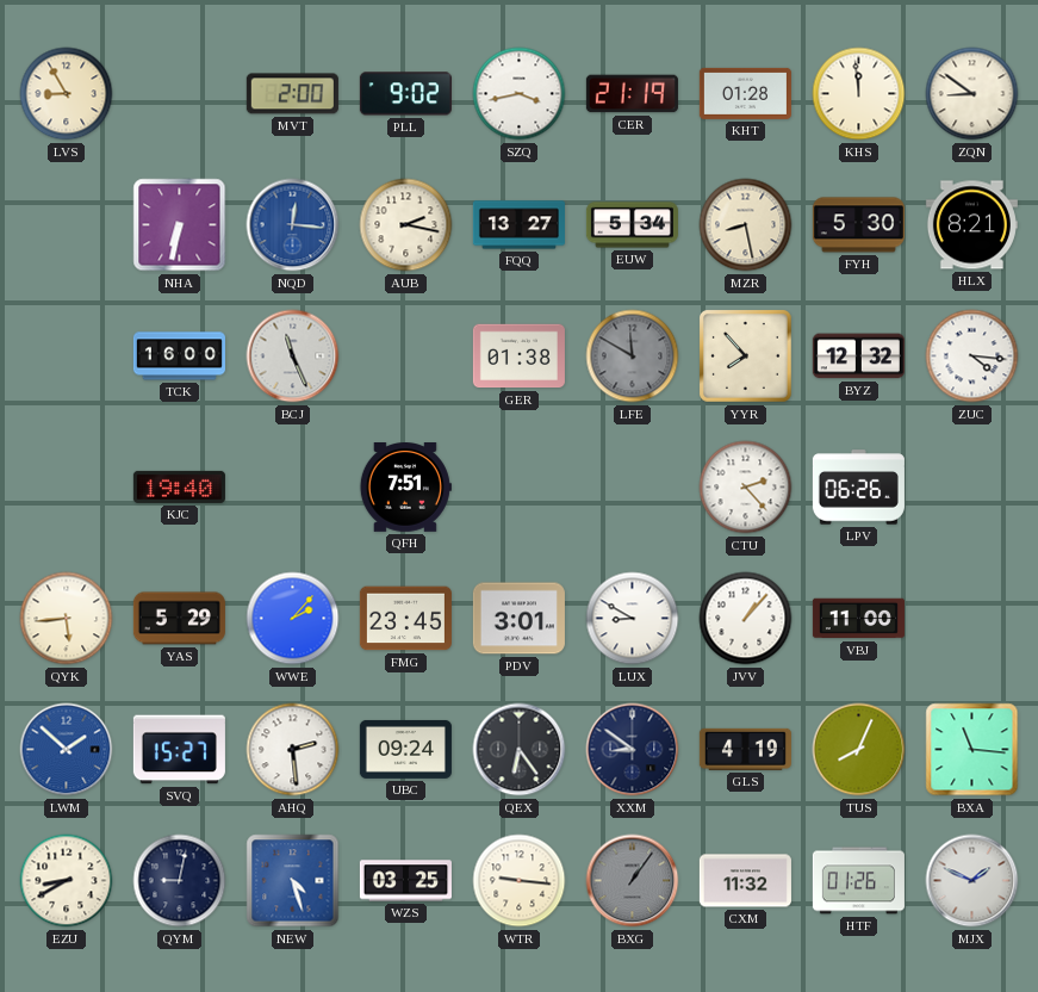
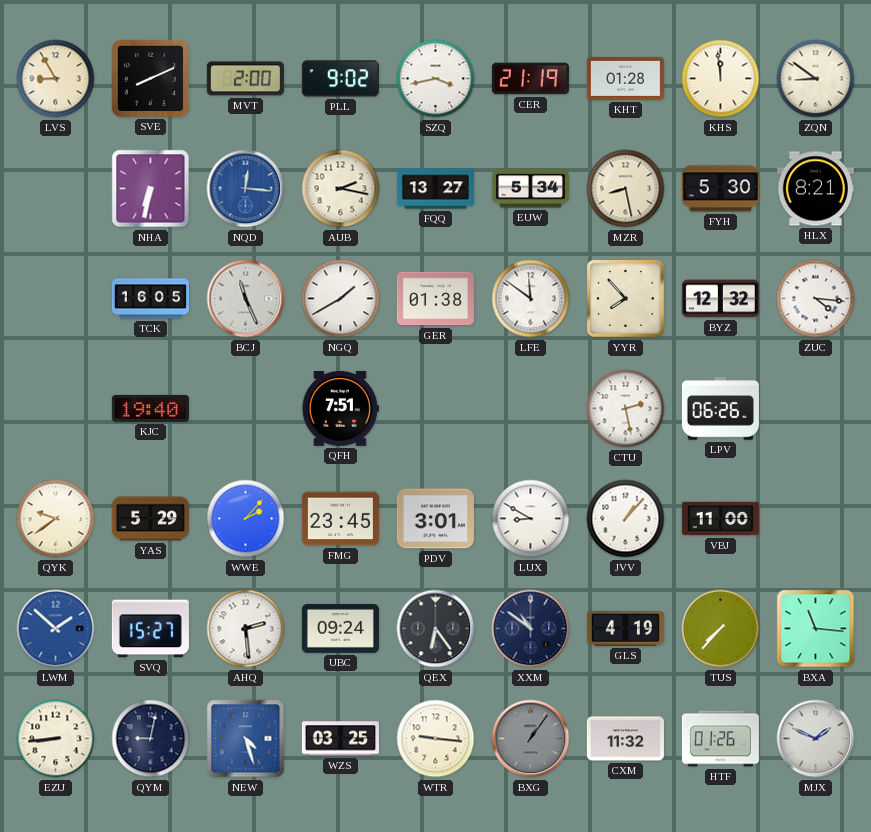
SVE: none -> 8:11
TCK: 16:00 -> 16:05
NGQ: none -> 1:40
LFE: 11:50 -> 11:51
LFE dial: grey -> white
CTU: 2:23 -> 2:28
QYK: 5:44 -> 9:39
XXM: 8:51 -> 10:51
TUS: 8:04 -> 7:37
EZU: 8:40 -> 8:44
